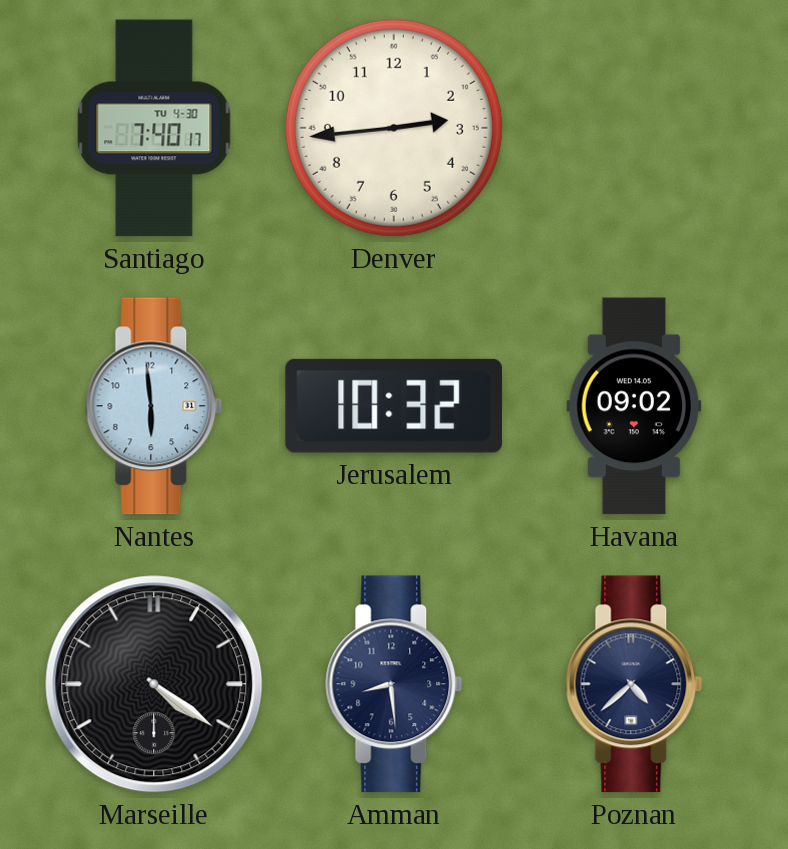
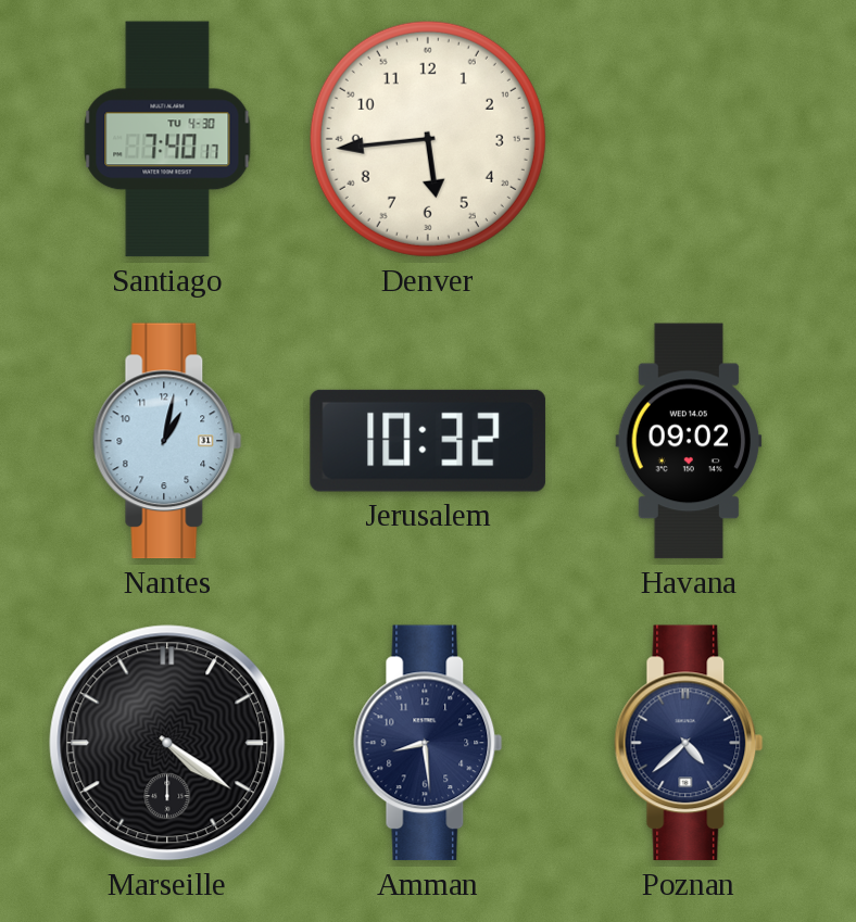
Denver: 2:44 -> 5:44
Nantes: 5:59 -> 1:02
